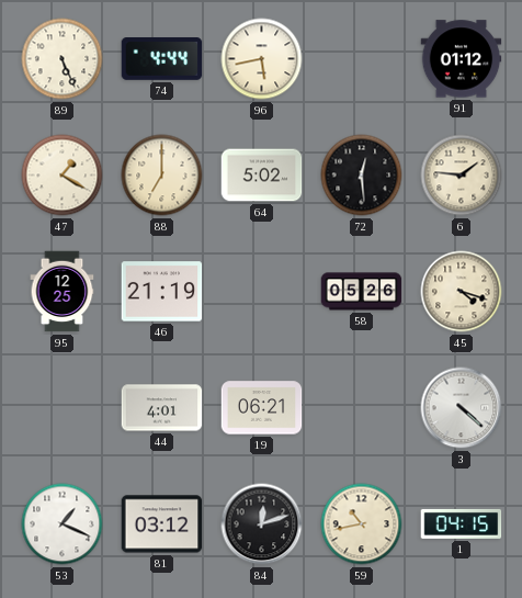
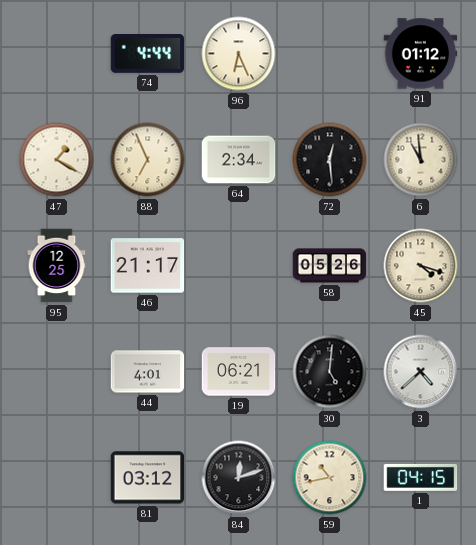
89: 5:26 -> none
96: 5:43 -> 6:26
88: 7:00 -> 6:56
64: 5:02 -> 2:34
6: 1:46 -> 10:59
46: 21:19 -> 21:17
30: none -> 5:01
3: 4:22 -> 4:38
53: 1:19 -> none
